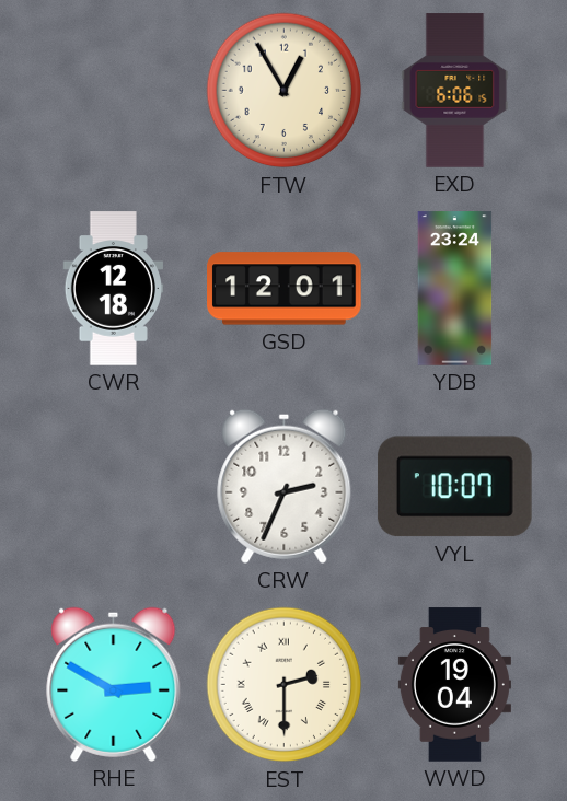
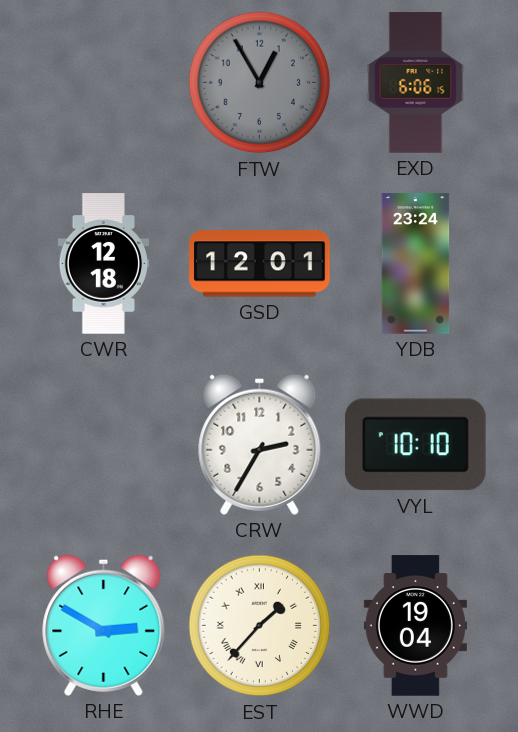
FTW dial: cream -> grey
CRW: 2:34 -> 2:35
VYL: 10:07 -> 10:10
EST: 2:30 -> 1:37
